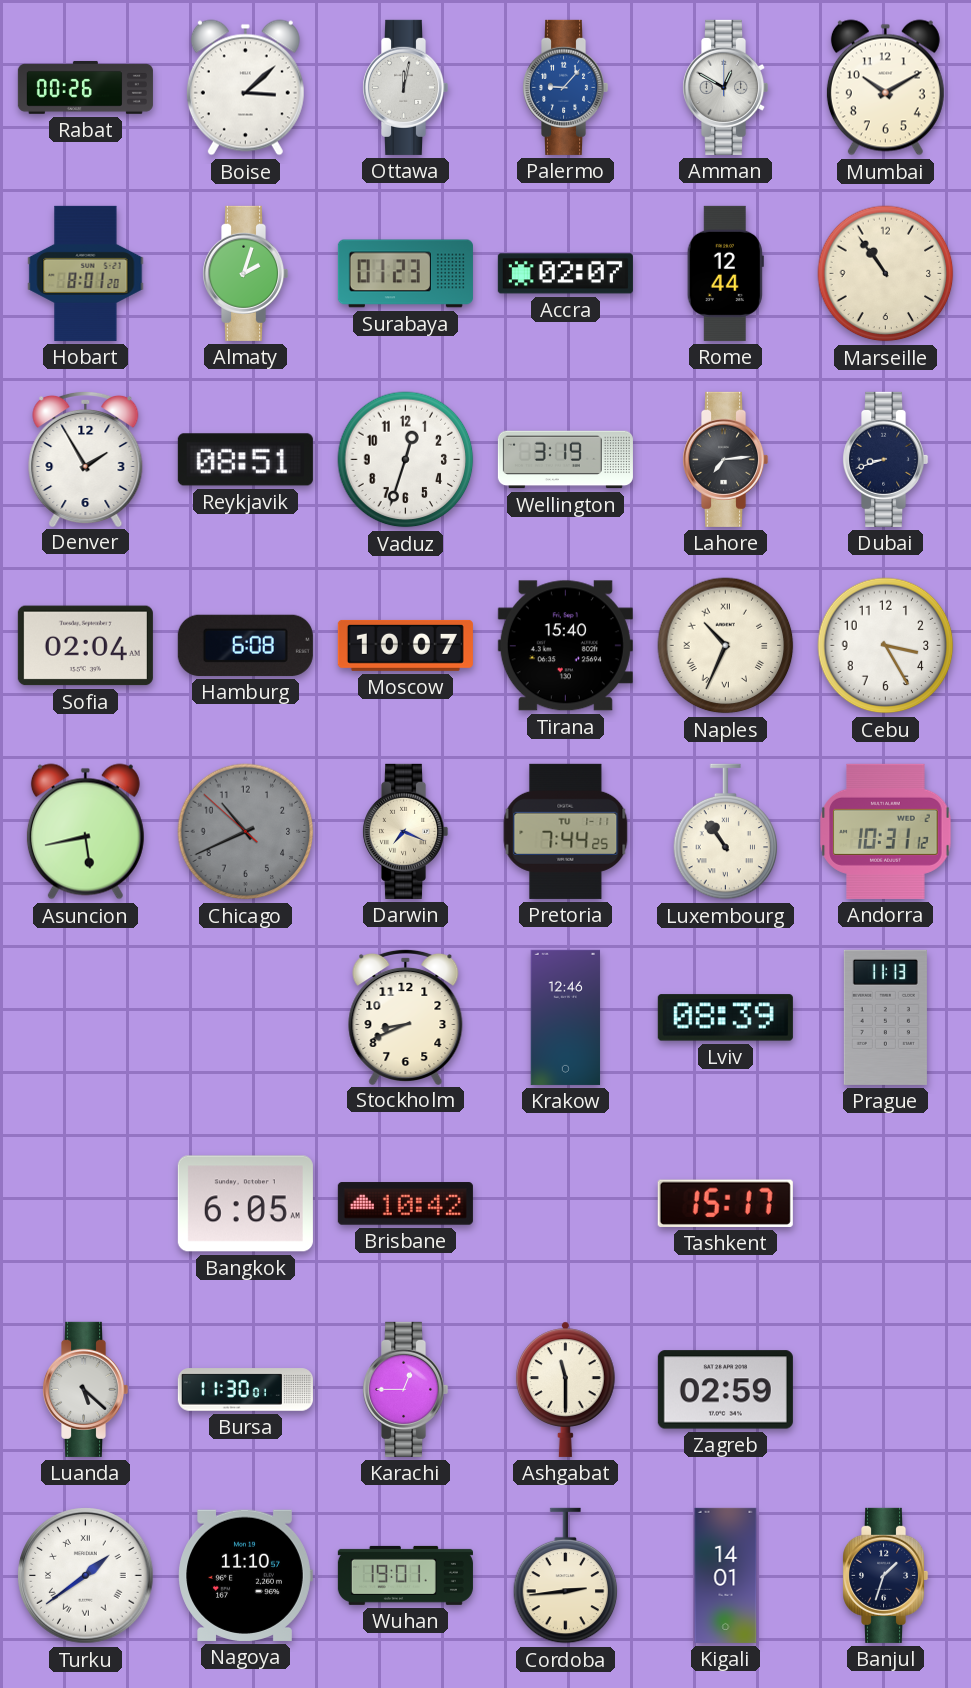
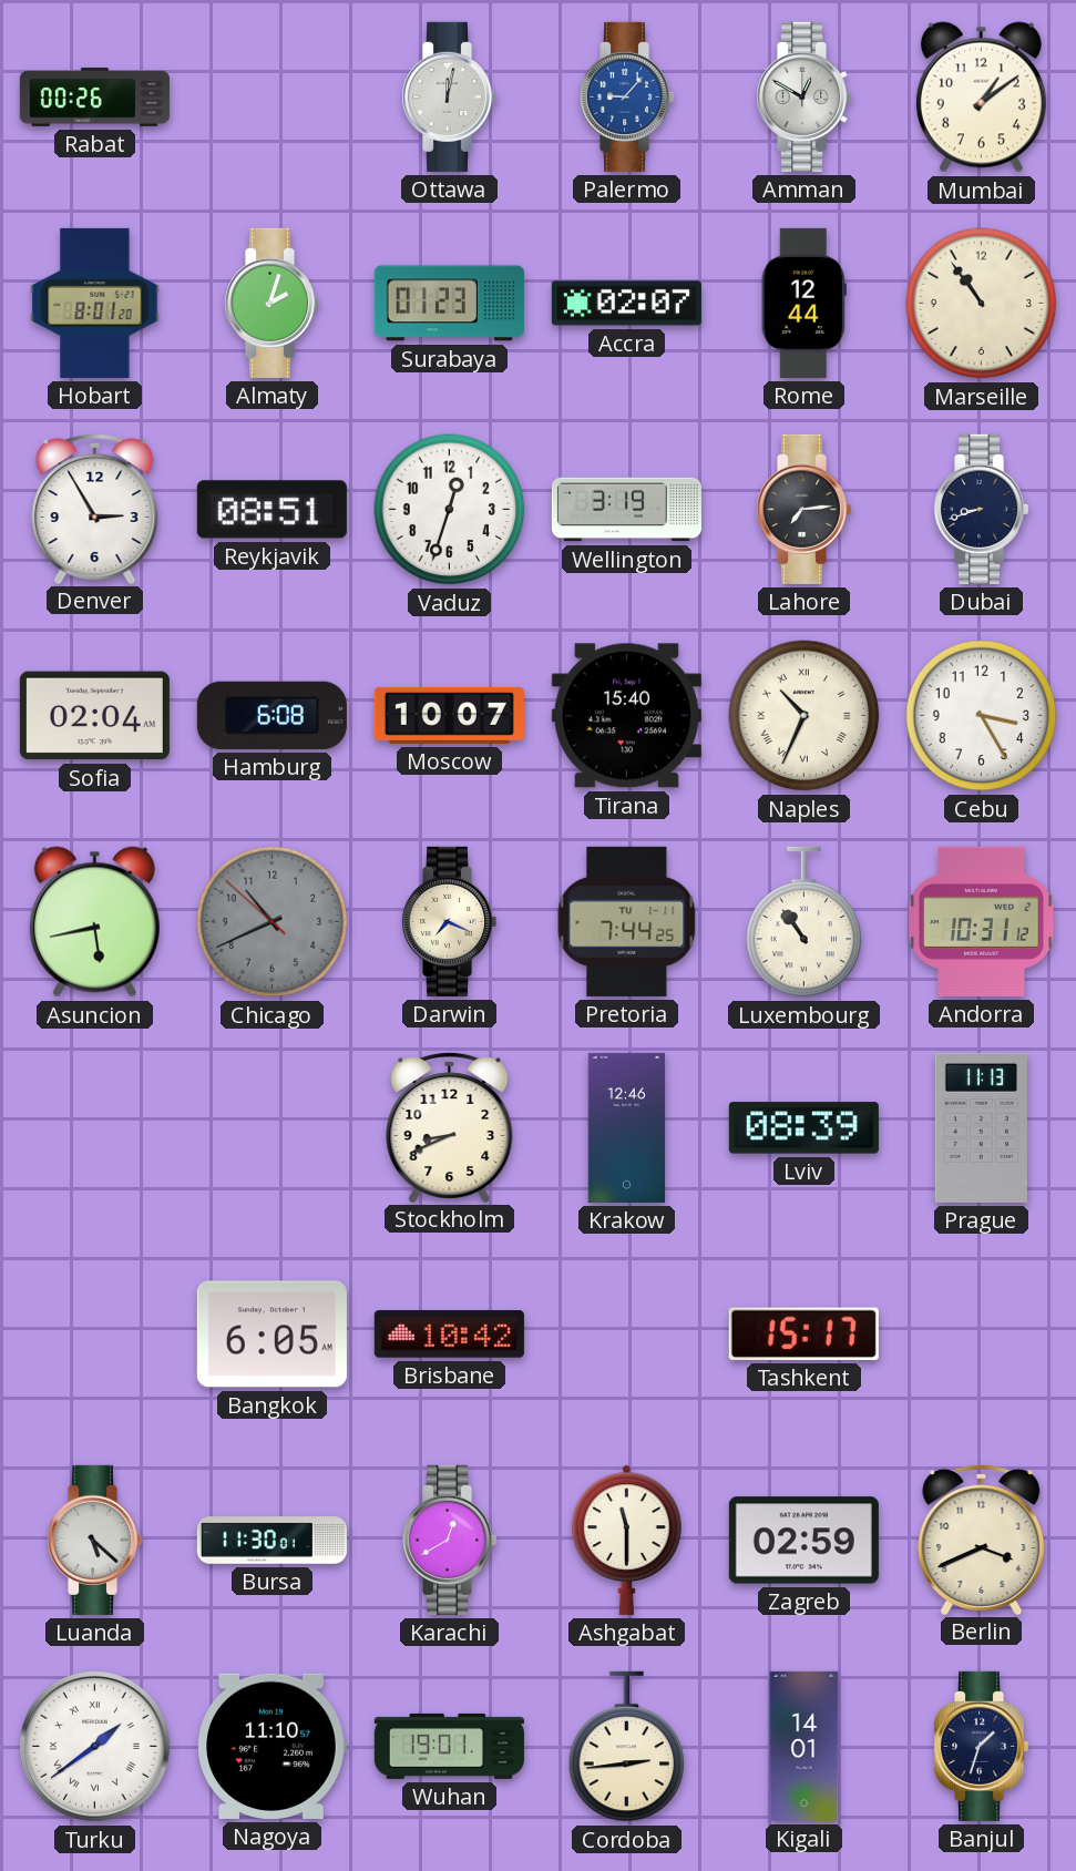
Boise: 3:08 -> none
Mumbai: 10:10 -> 1:09
Denver: 1:55 -> 2:55
Karachi: 12:45 -> 12:40
Berlin: none -> 3:41
